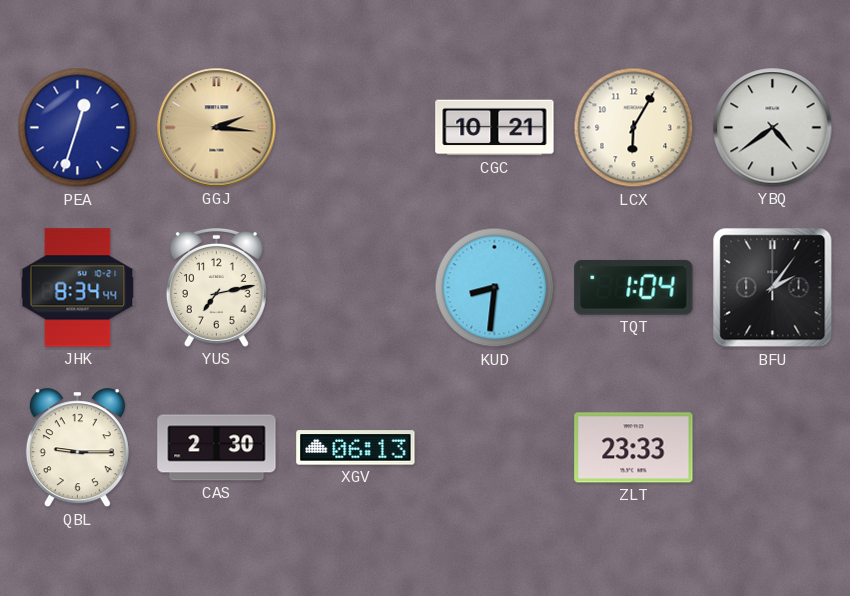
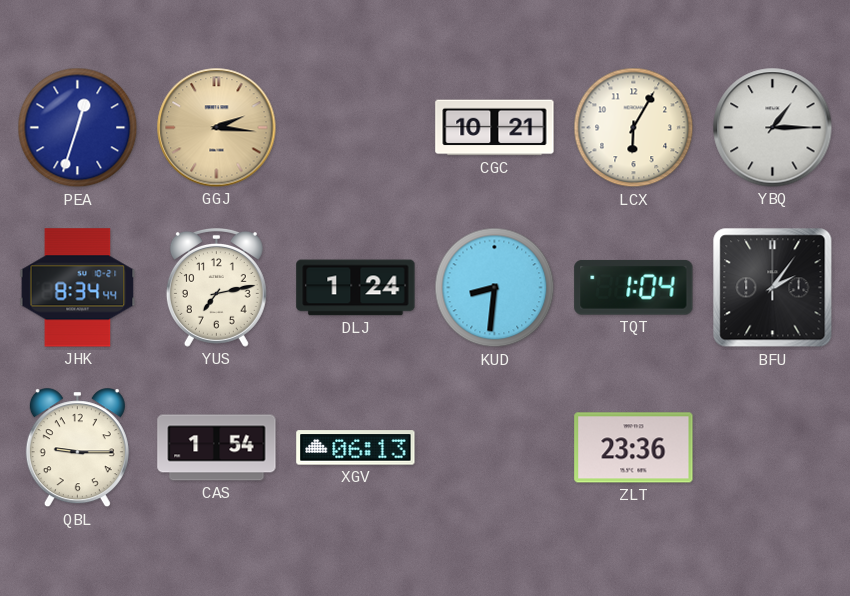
YBQ: 4:39 -> 1:15
DLJ: none -> 1:24
CAS: 2:30 -> 1:54
ZLT: 23:33 -> 23:36
